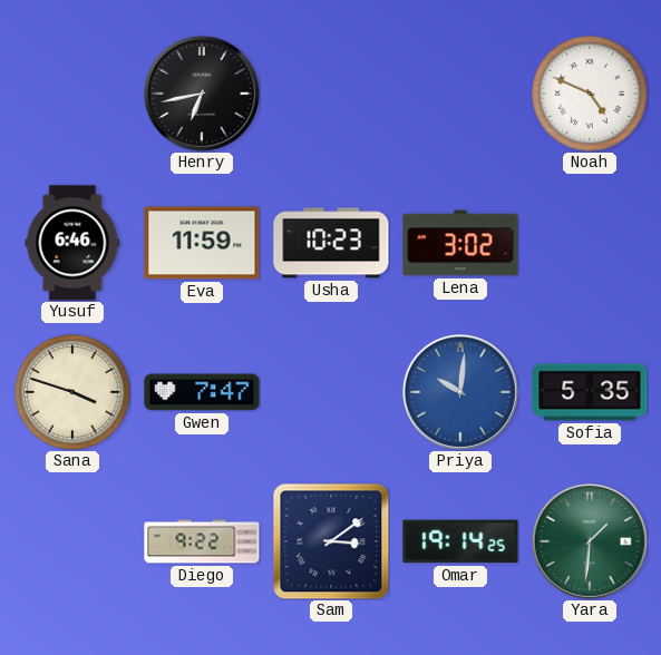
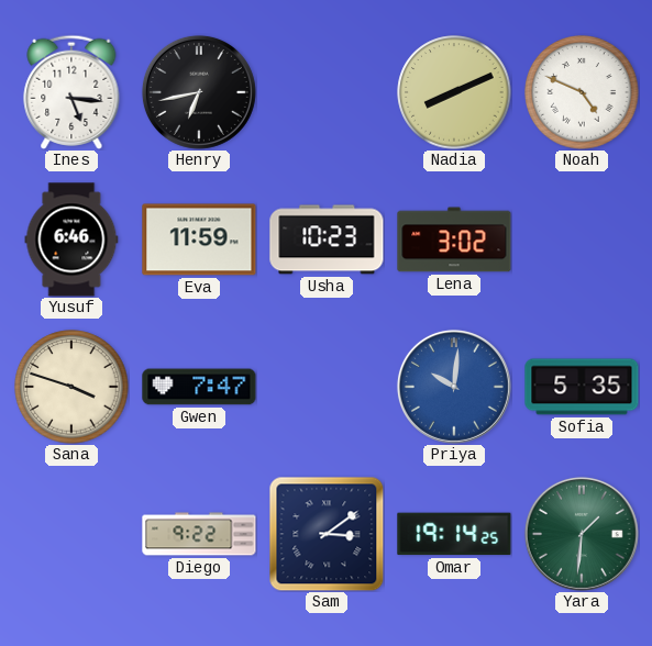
Ines: none -> 5:16
Nadia: none -> 8:11
